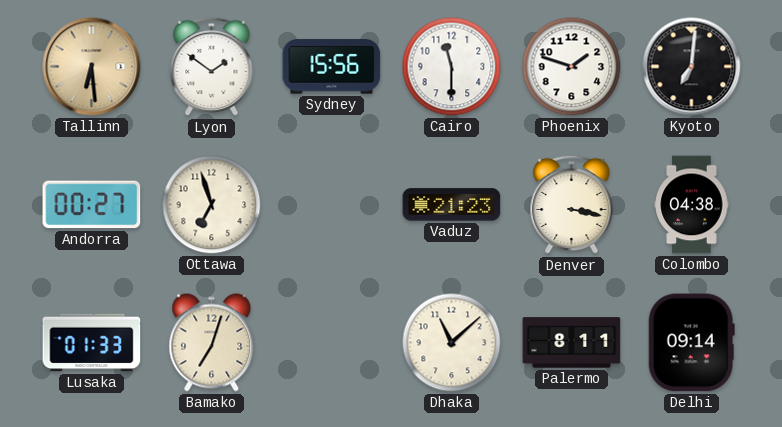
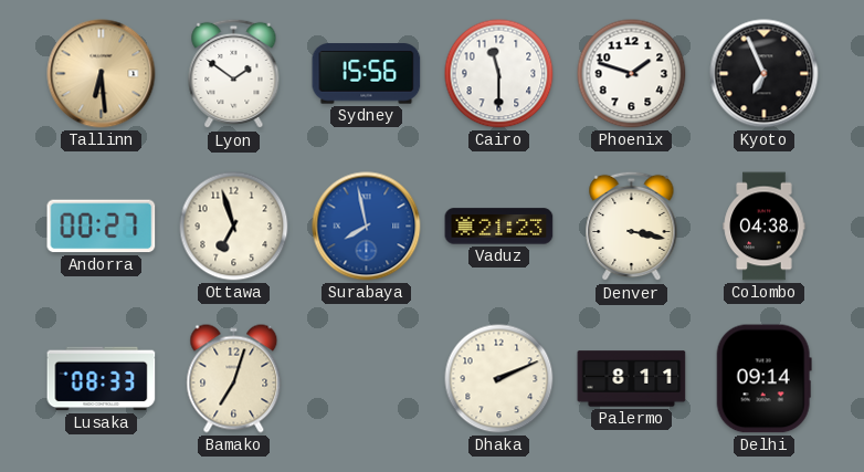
Kyoto: 7:01 -> 6:56
Surabaya: none -> 7:58
Lusaka: 01:33 -> 08:33
Dhaka: 11:08 -> 2:11
